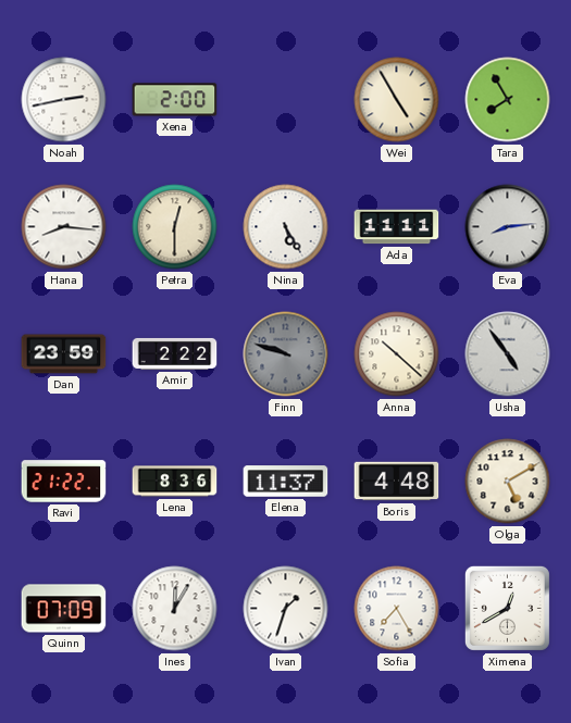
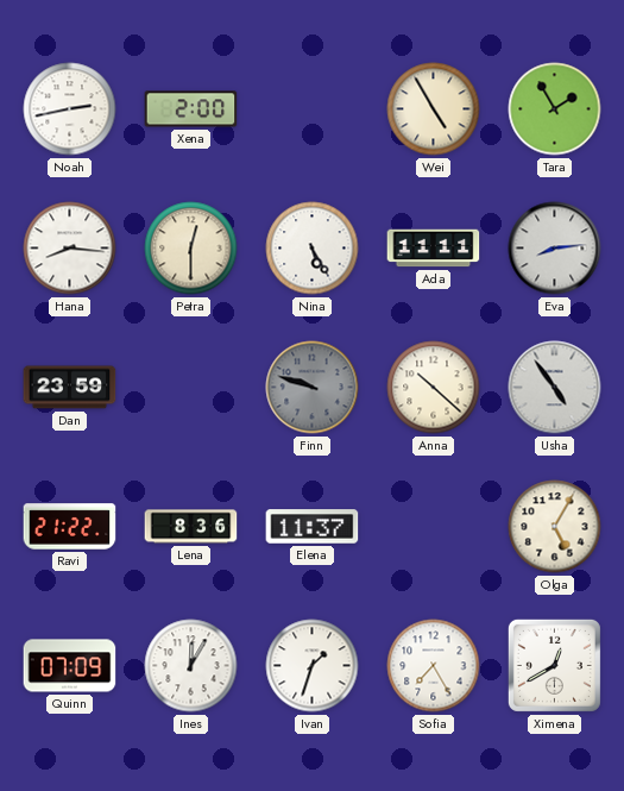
Tara: 7:55 -> 1:55
Amir: 2:22 -> none
Boris: 4:48 -> none
Olga: 5:10 -> 5:05
